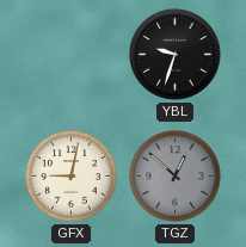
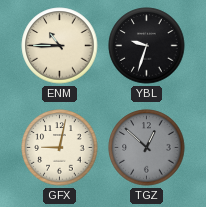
ENM: none -> 10:45
